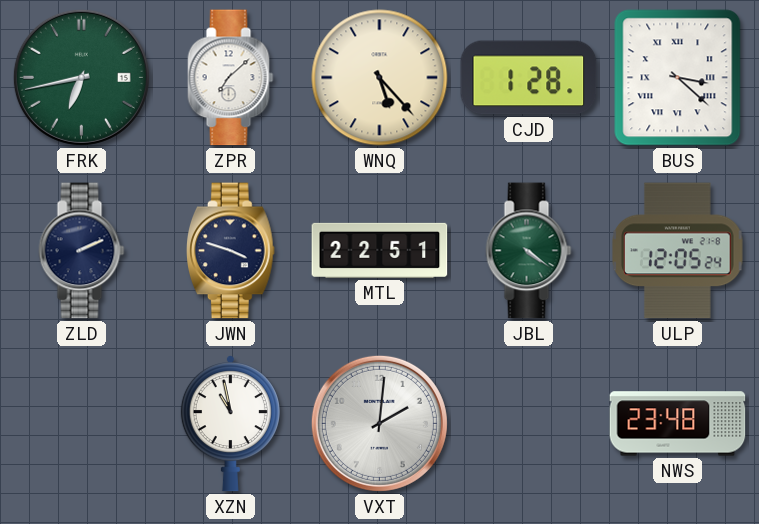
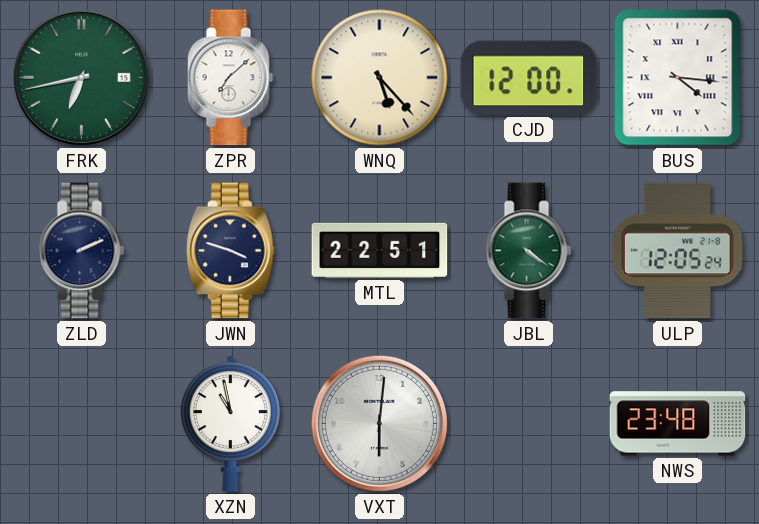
CJD: 1:28 -> 12:00
BUS: 3:22 -> 4:16
VXT: 2:01 -> 6:01
